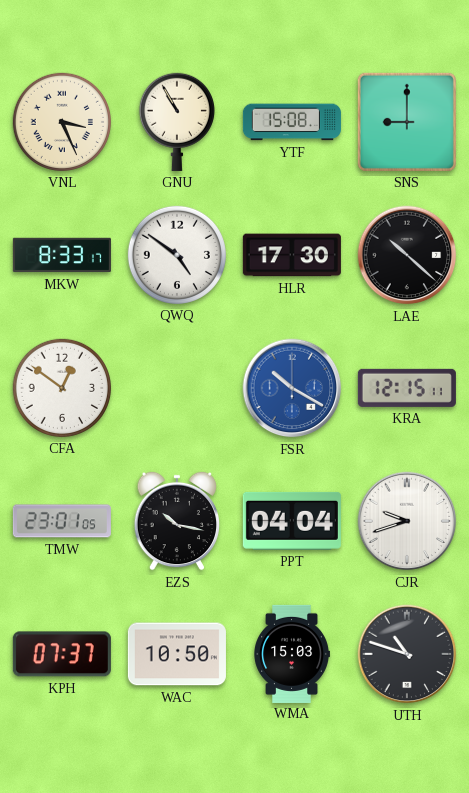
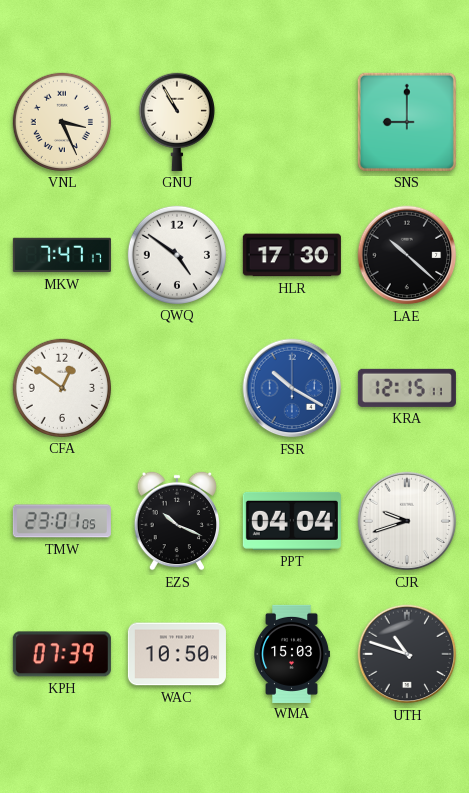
YTF: 15:08 -> none
MKW: 8:33 -> 7:47
EZS: 10:17 -> 10:19
KPH: 07:37 -> 07:39
